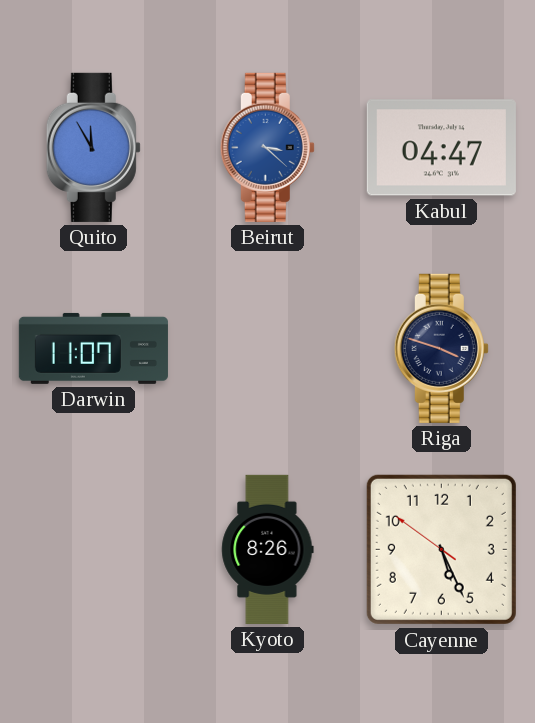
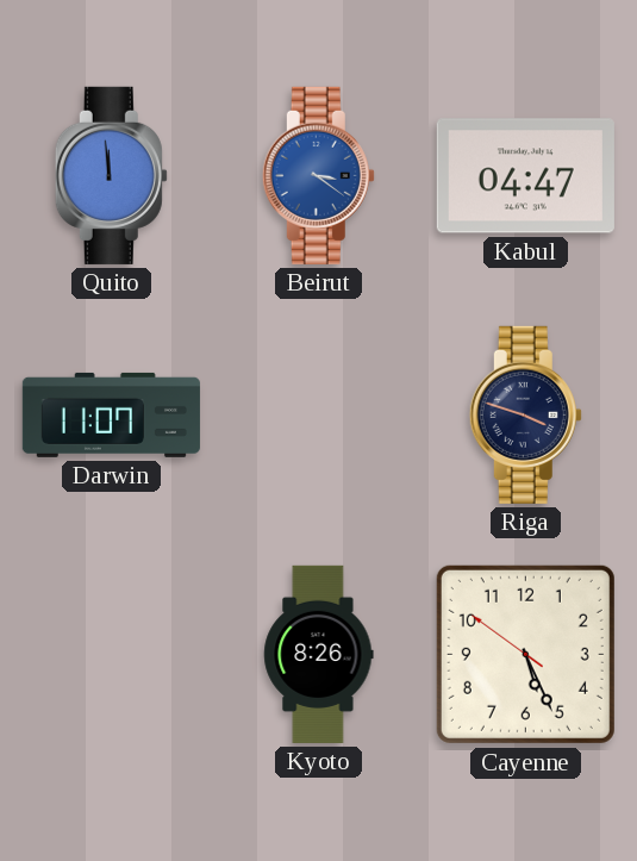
Quito: 11:55 -> 11:59
Beirut: 3:22 -> 3:21
